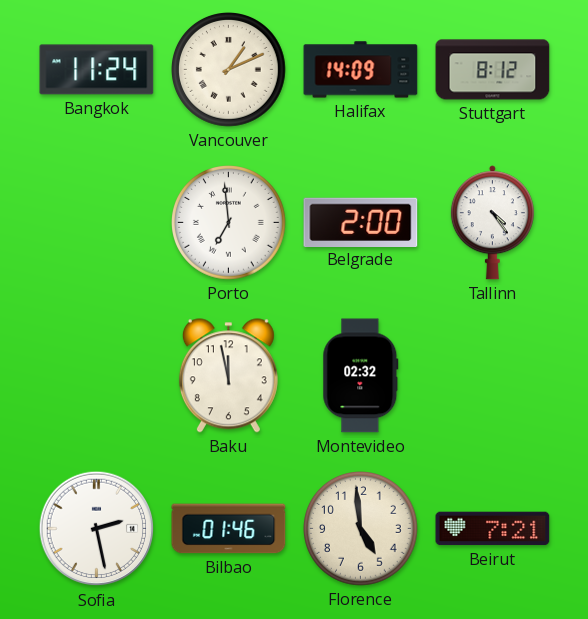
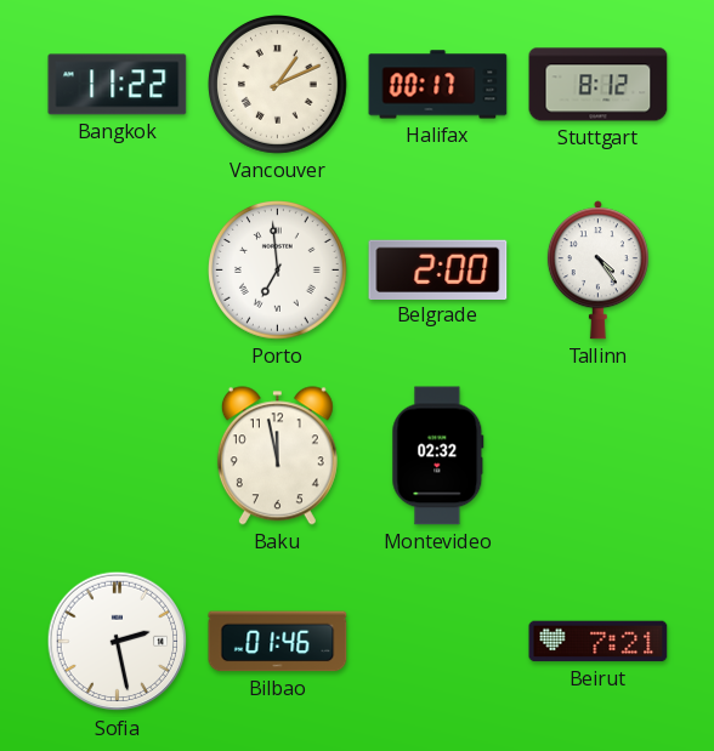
Bangkok: 11:24 -> 11:22
Halifax: 14:09 -> 00:17
Florence: 4:59 -> none
